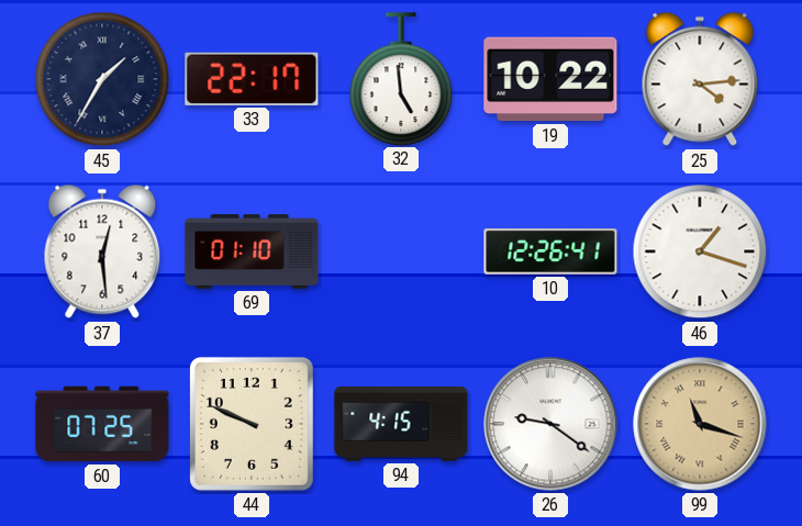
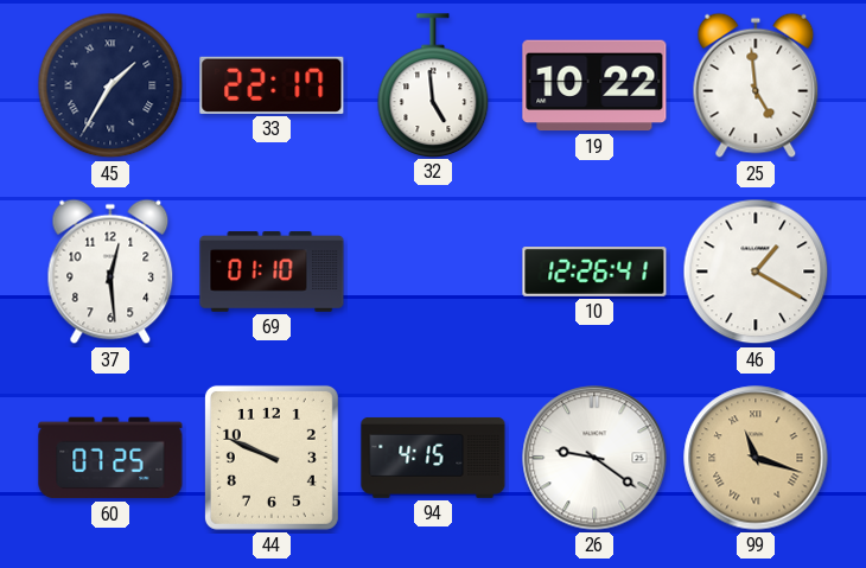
25: 4:14 -> 4:59
46: 1:18 -> 1:20
